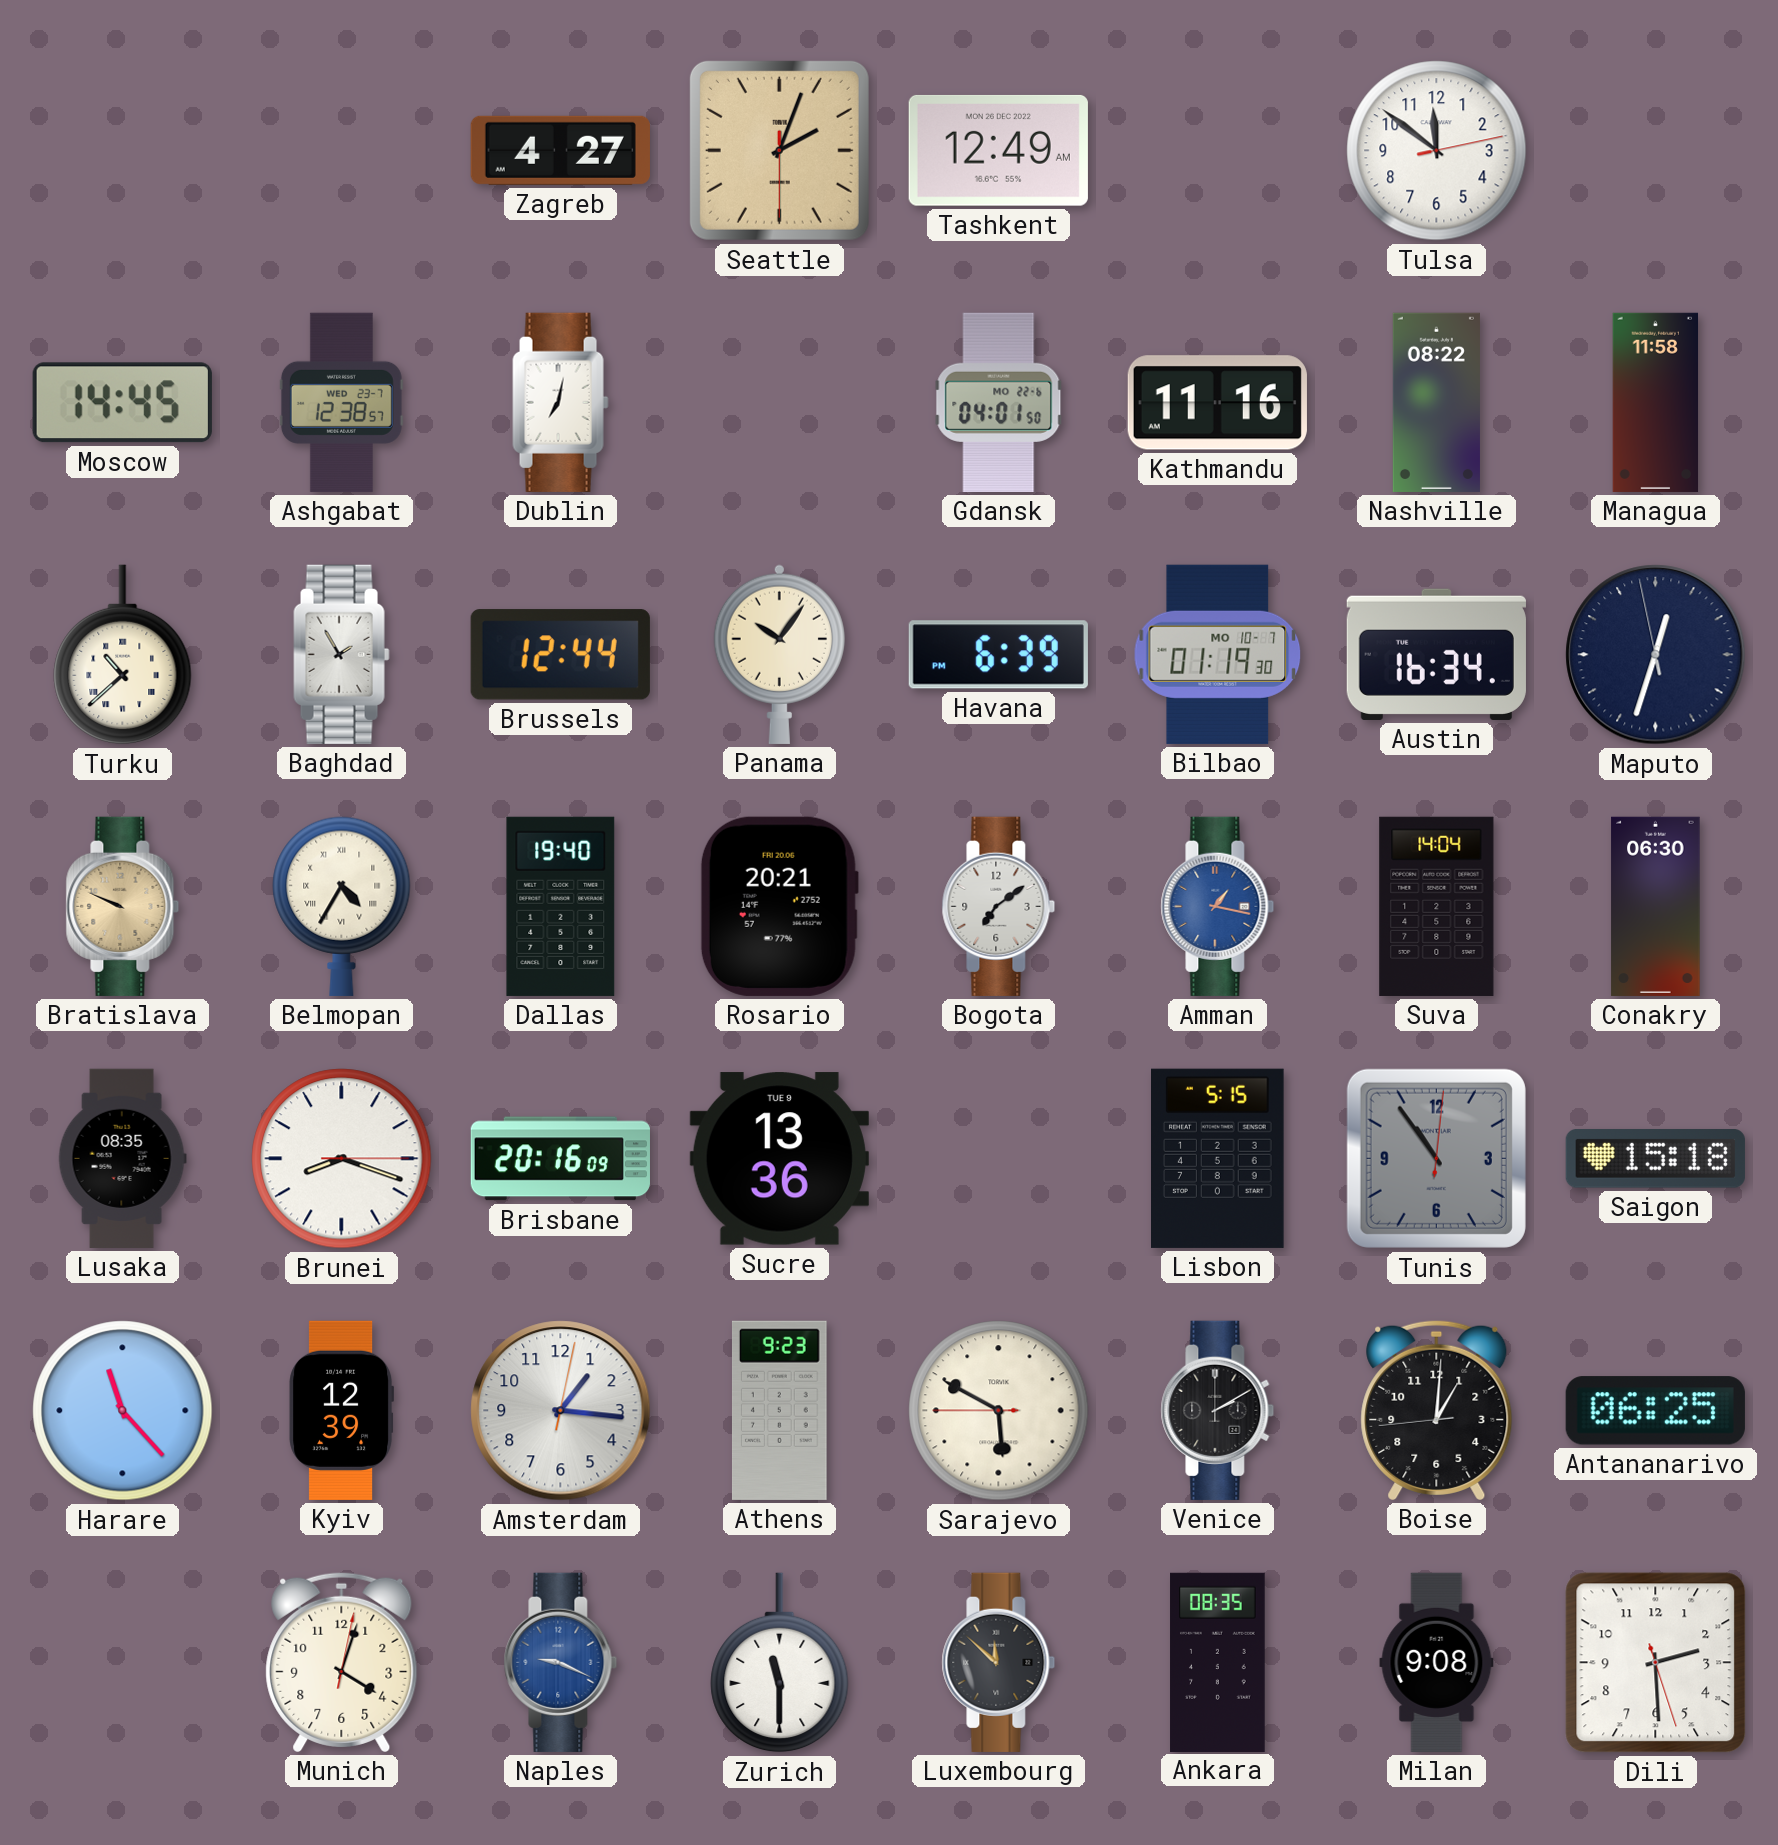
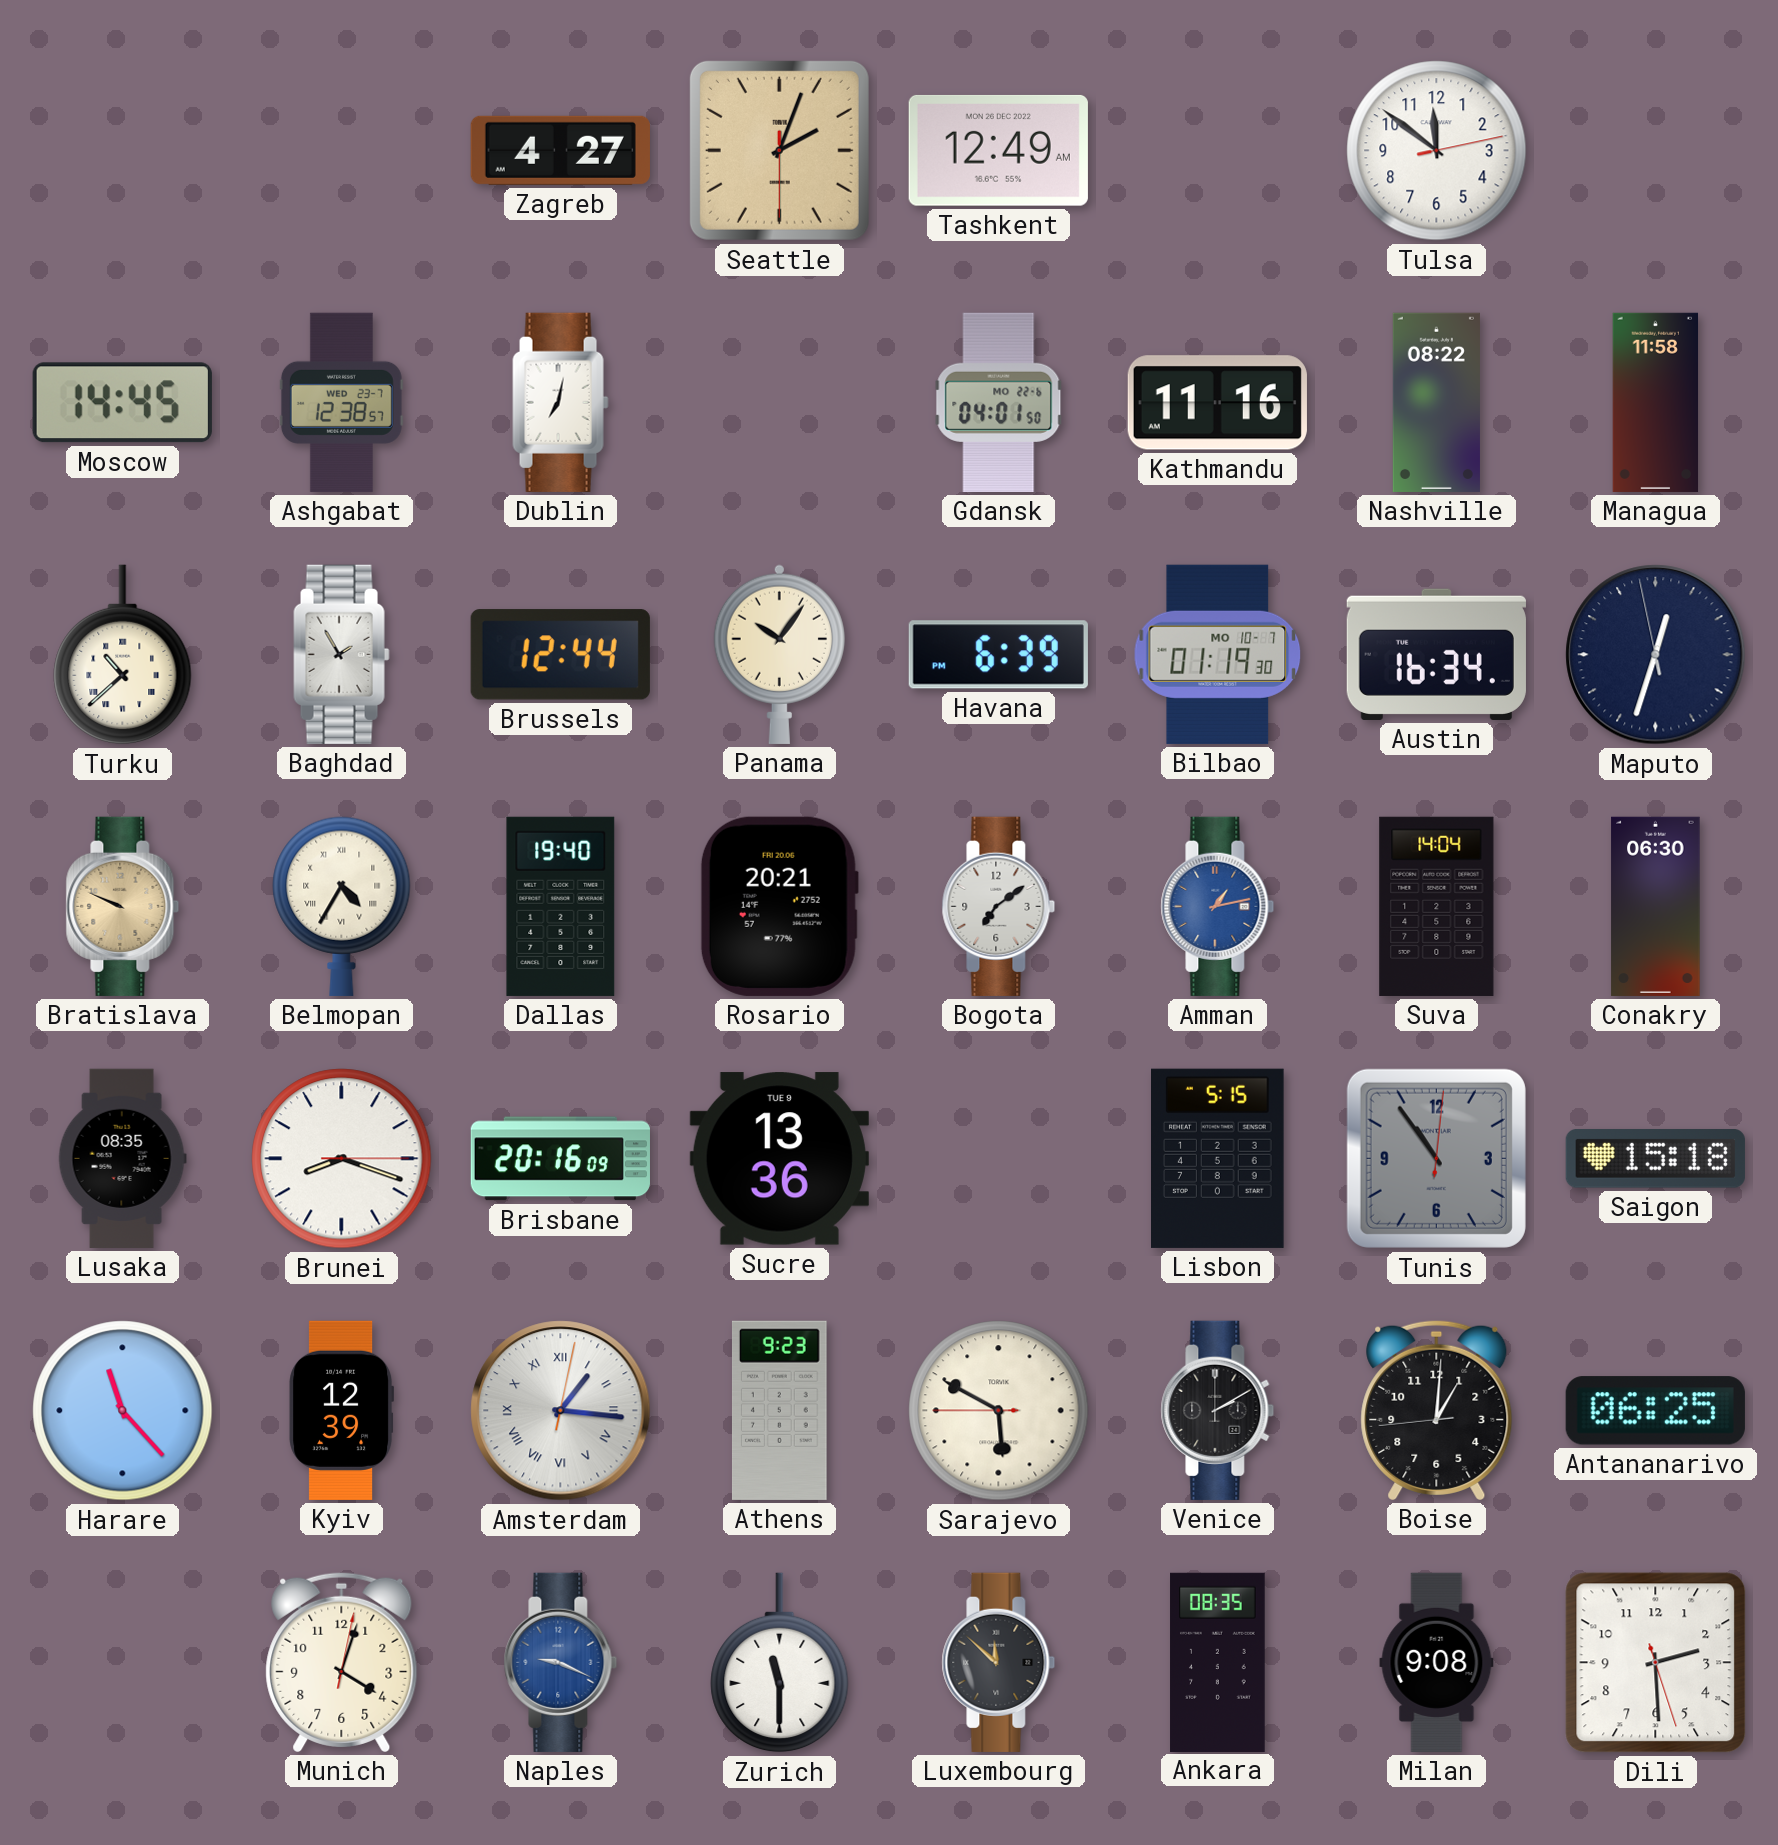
Amman: 1:17 -> 1:13
Amsterdam numerals: Arabic -> Roman
